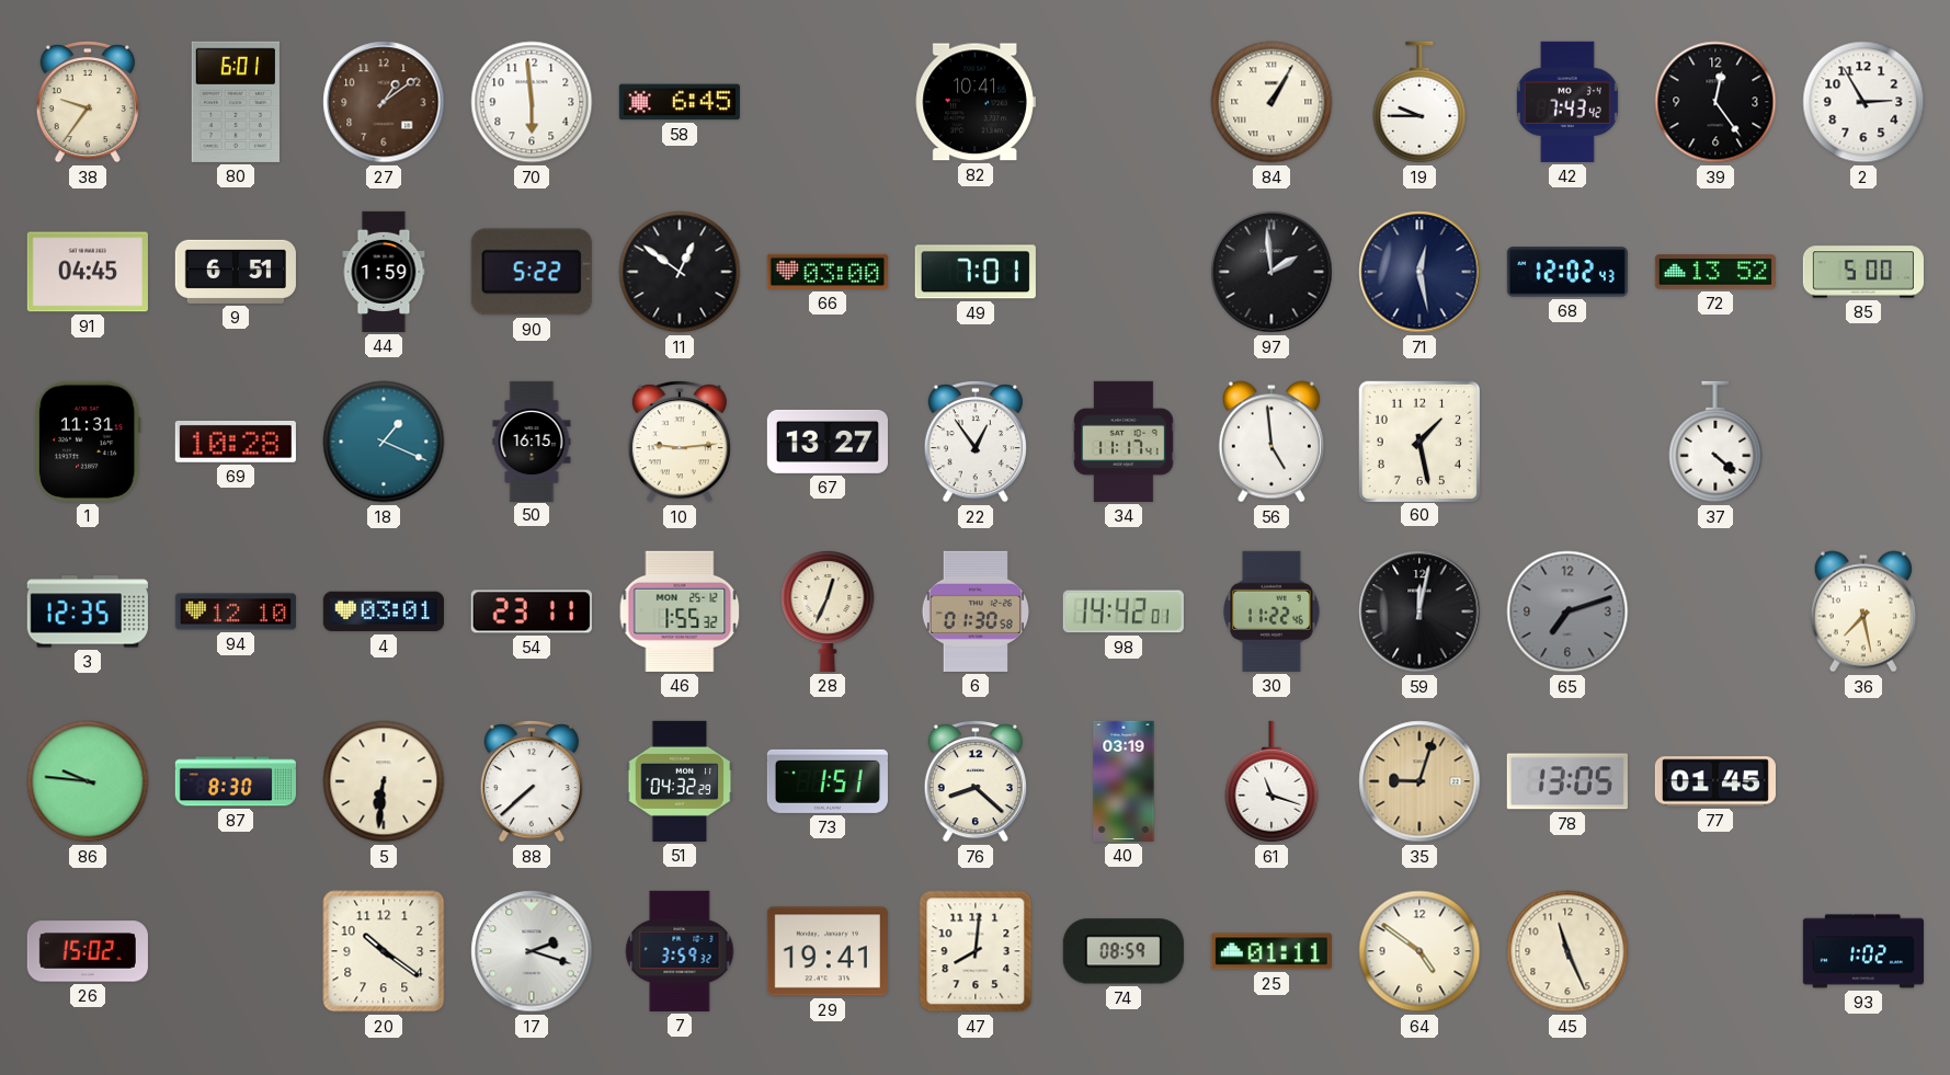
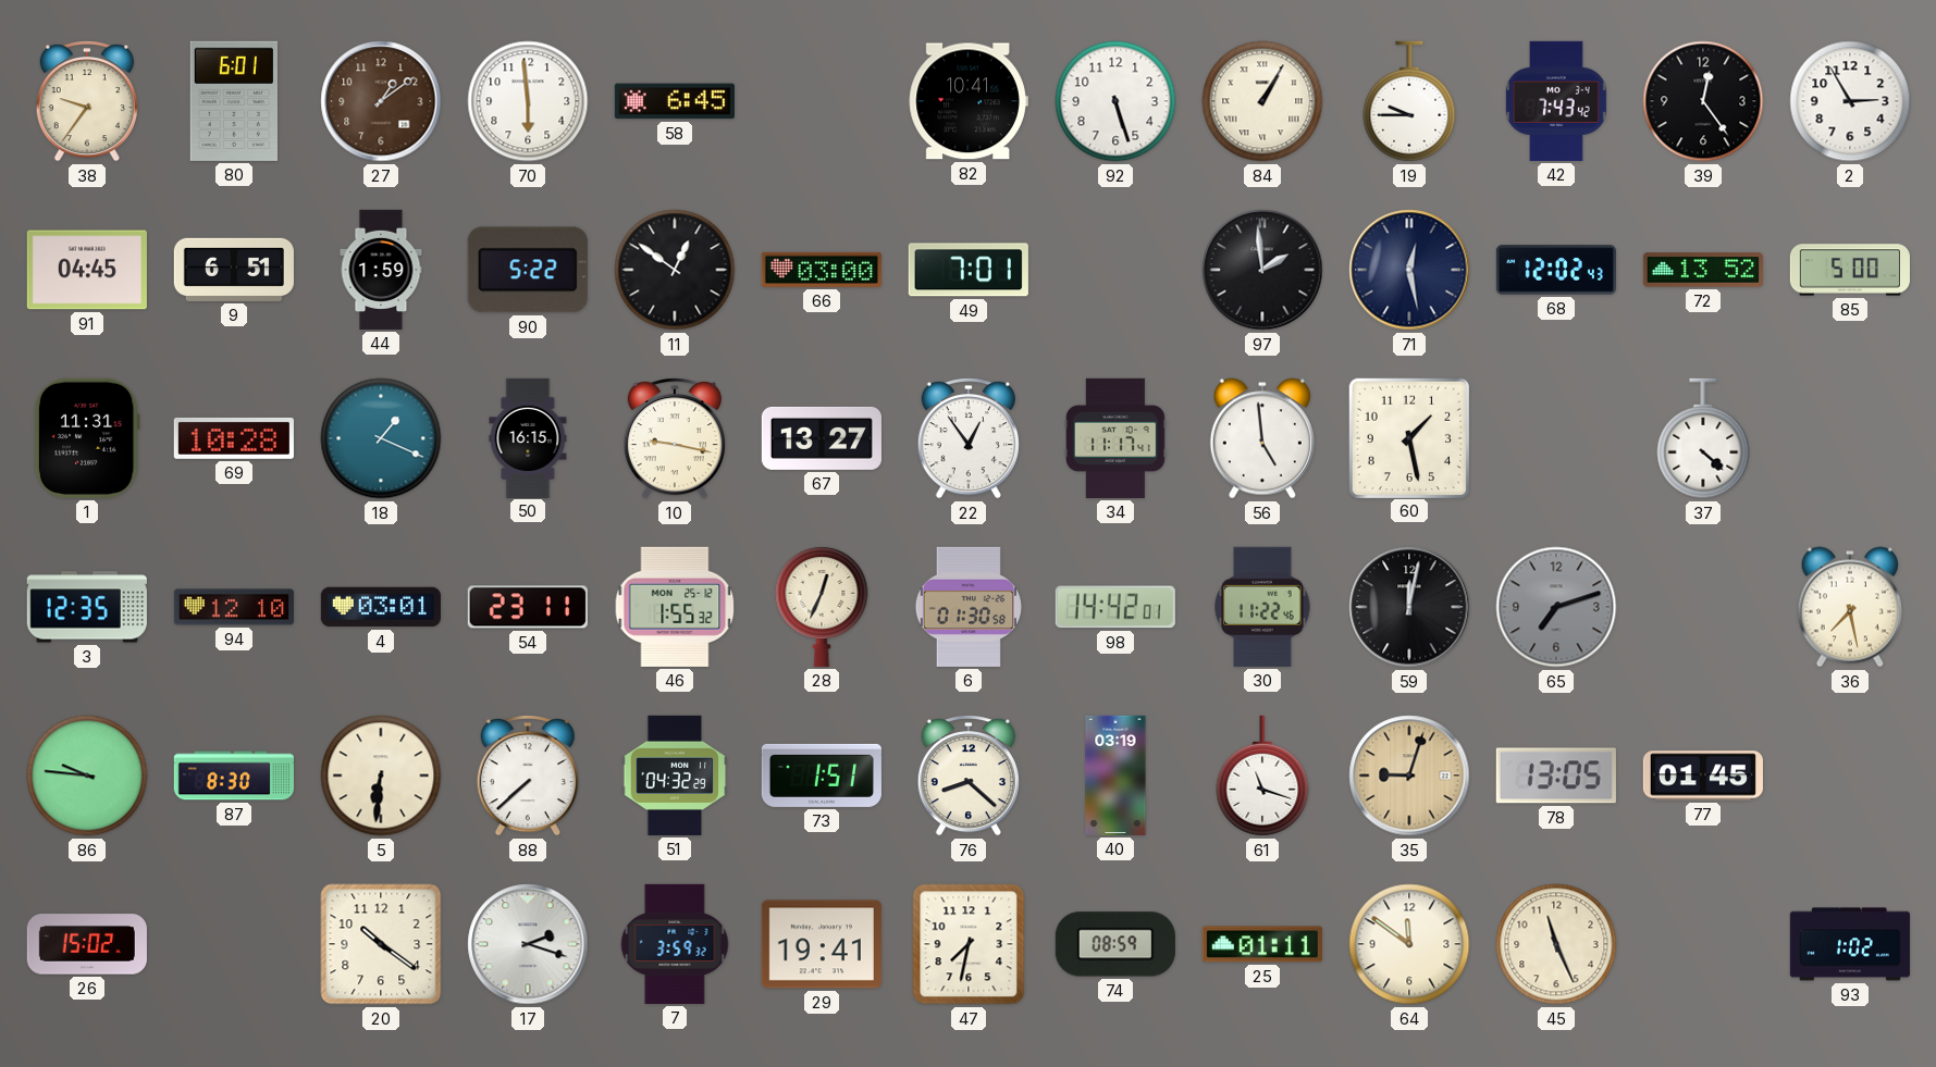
92: none -> 5:27
10: 9:14 -> 9:17
47: 8:01 -> 7:32
64: 4:51 -> 11:51
